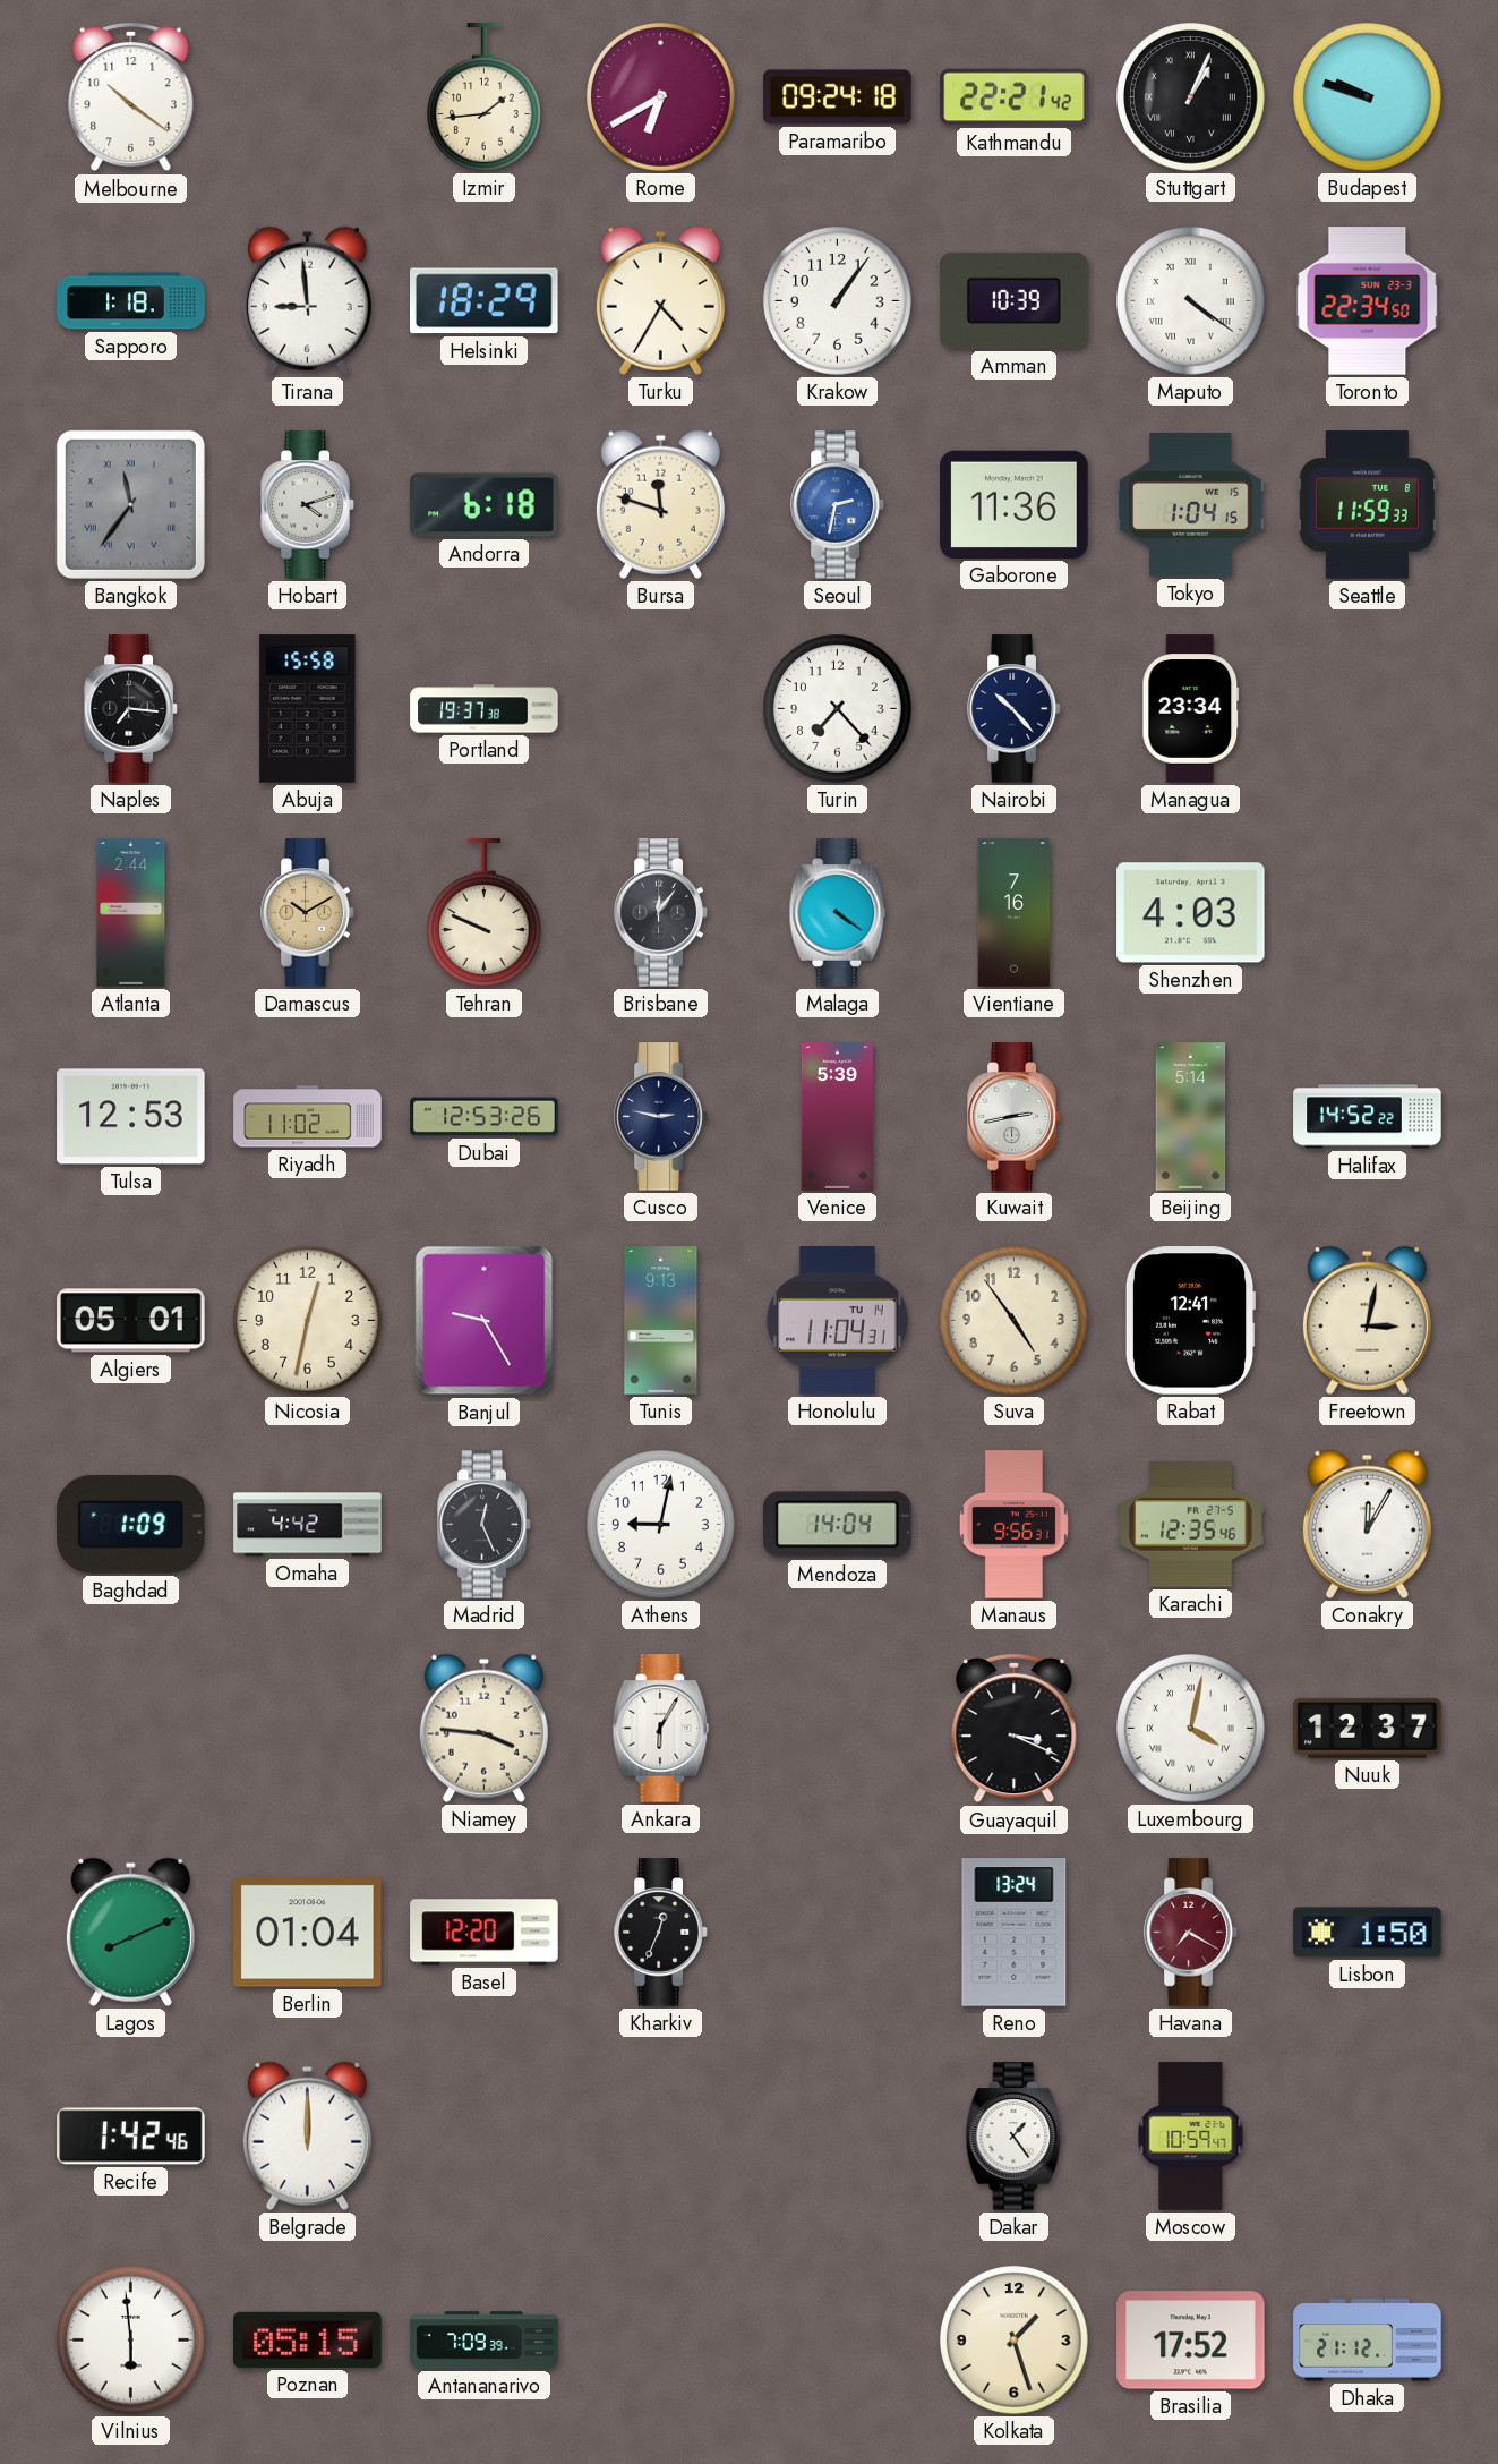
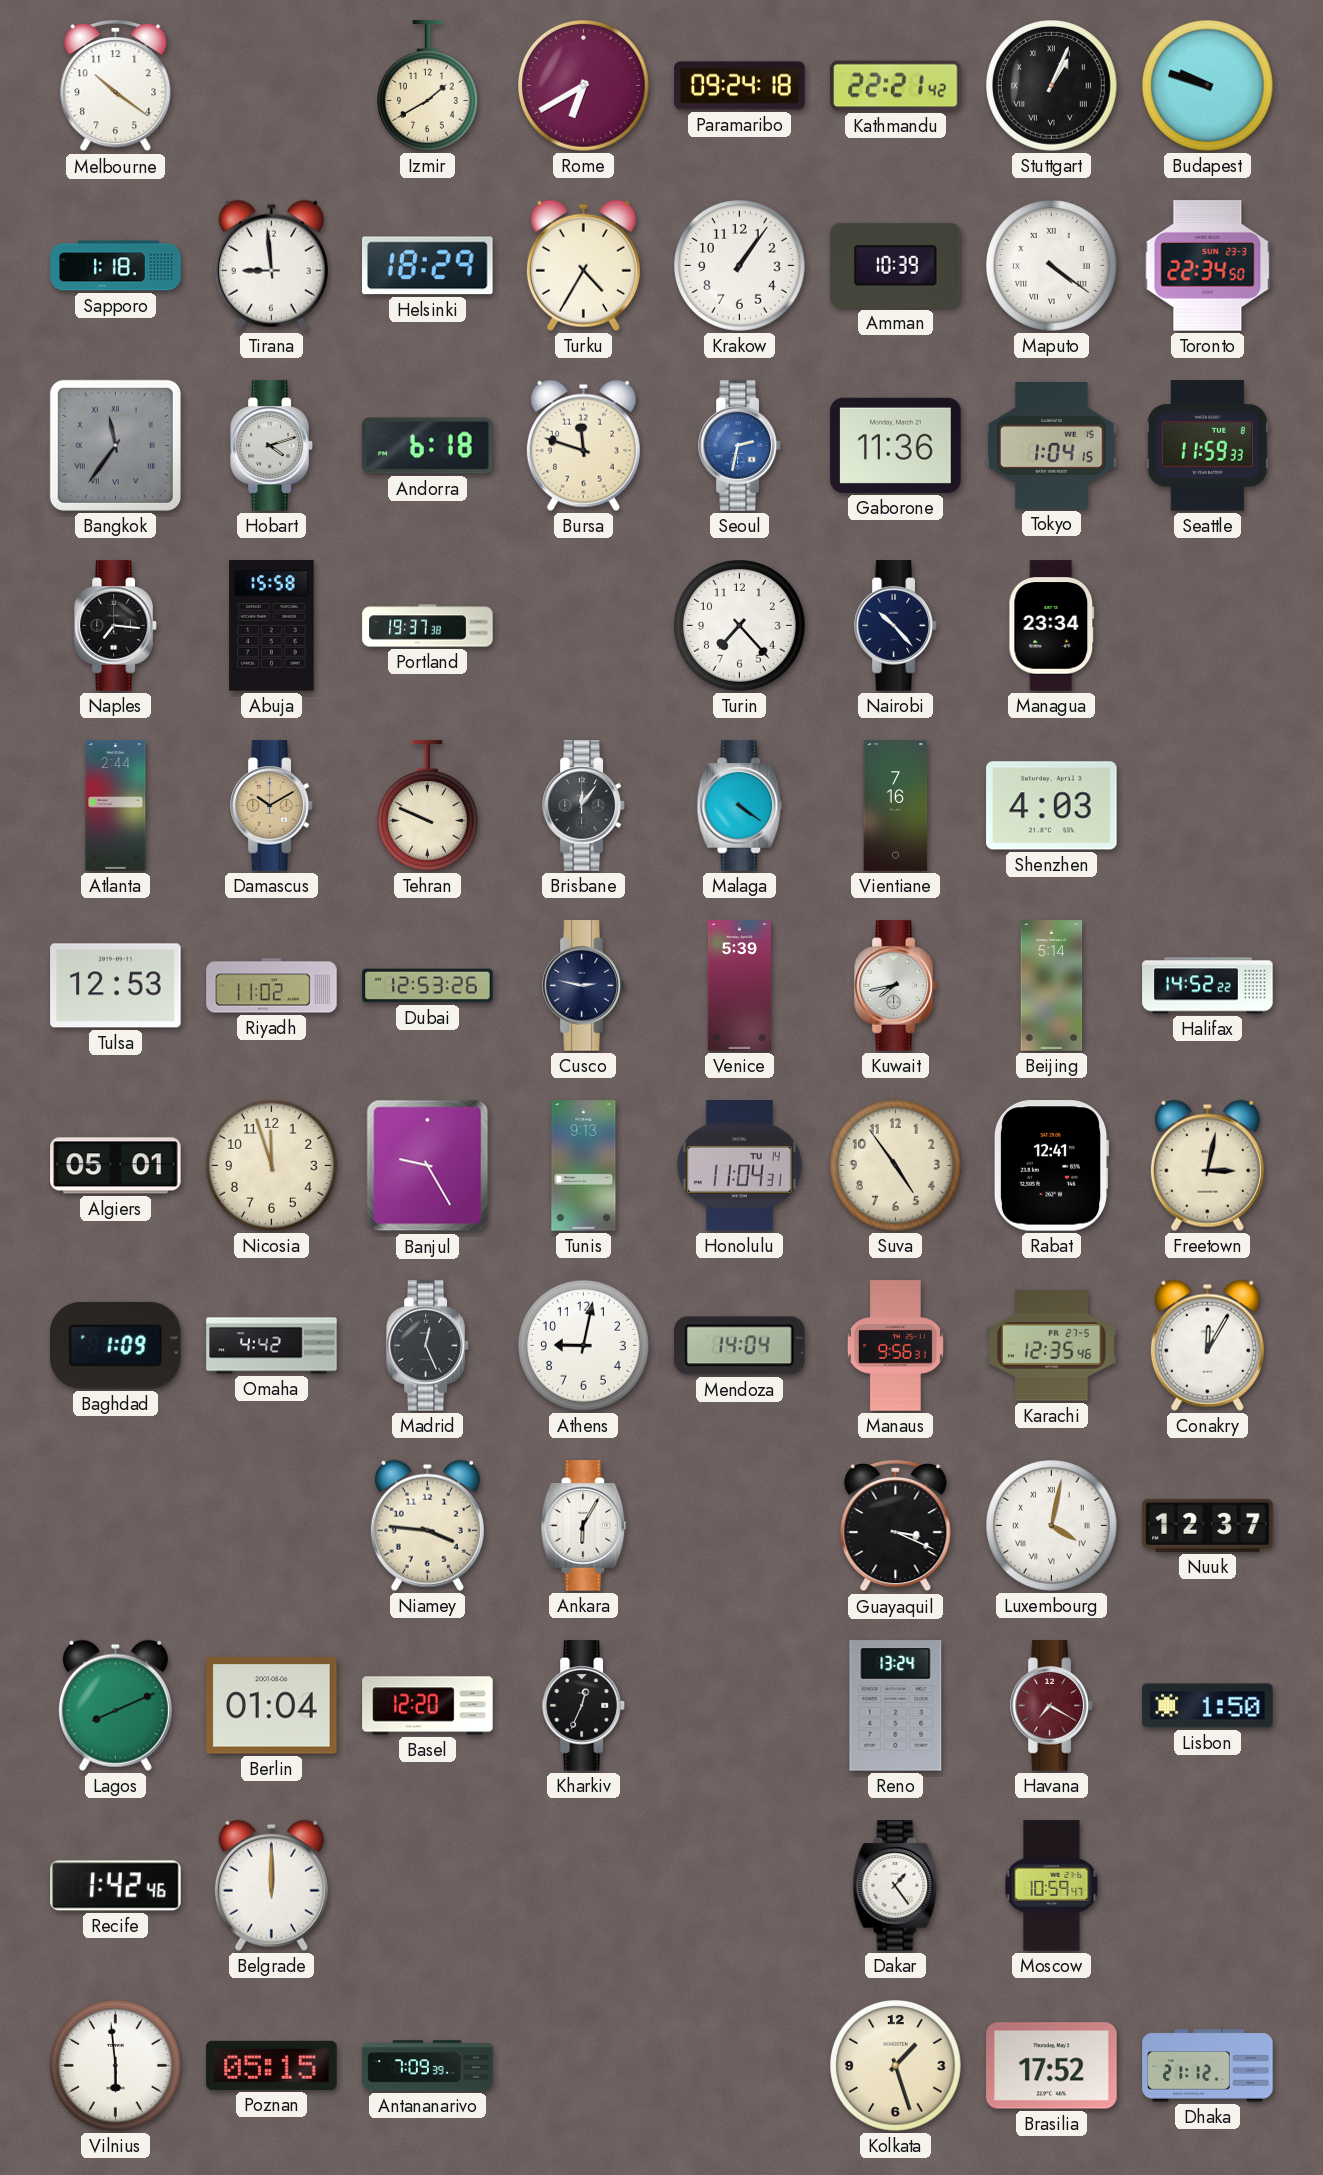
Izmir: 1:44 -> 1:40
Kuwait: 2:43 -> 7:43
Nicosia: 12:32 -> 11:57
